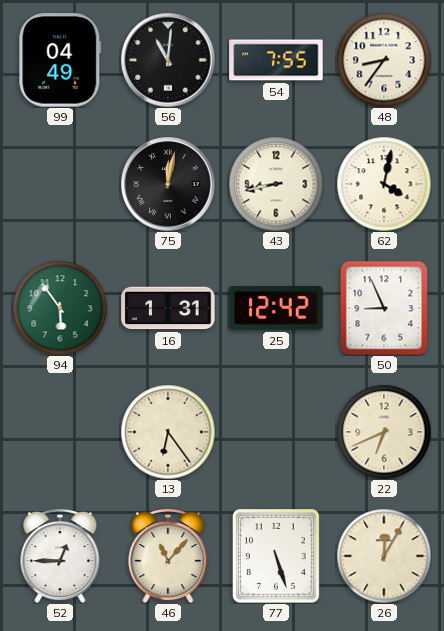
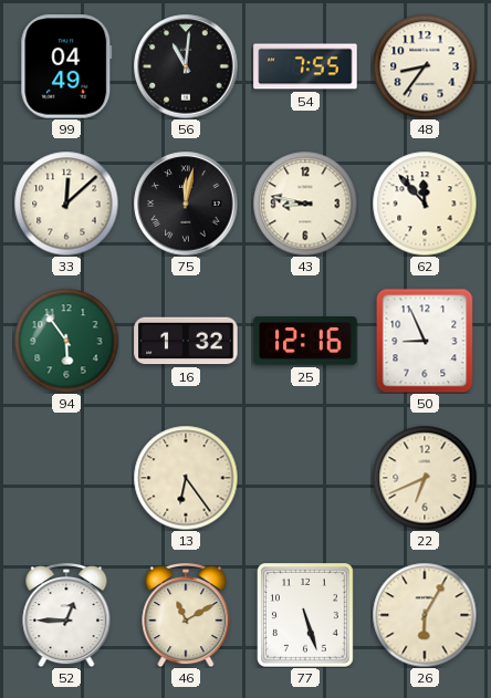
33: none -> 12:08
43: 8:43 -> 8:47
62: 4:02 -> 11:53
16: 1:31 -> 1:32
25: 12:42 -> 12:16
46: 11:07 -> 11:10
26: 12:05 -> 6:05
